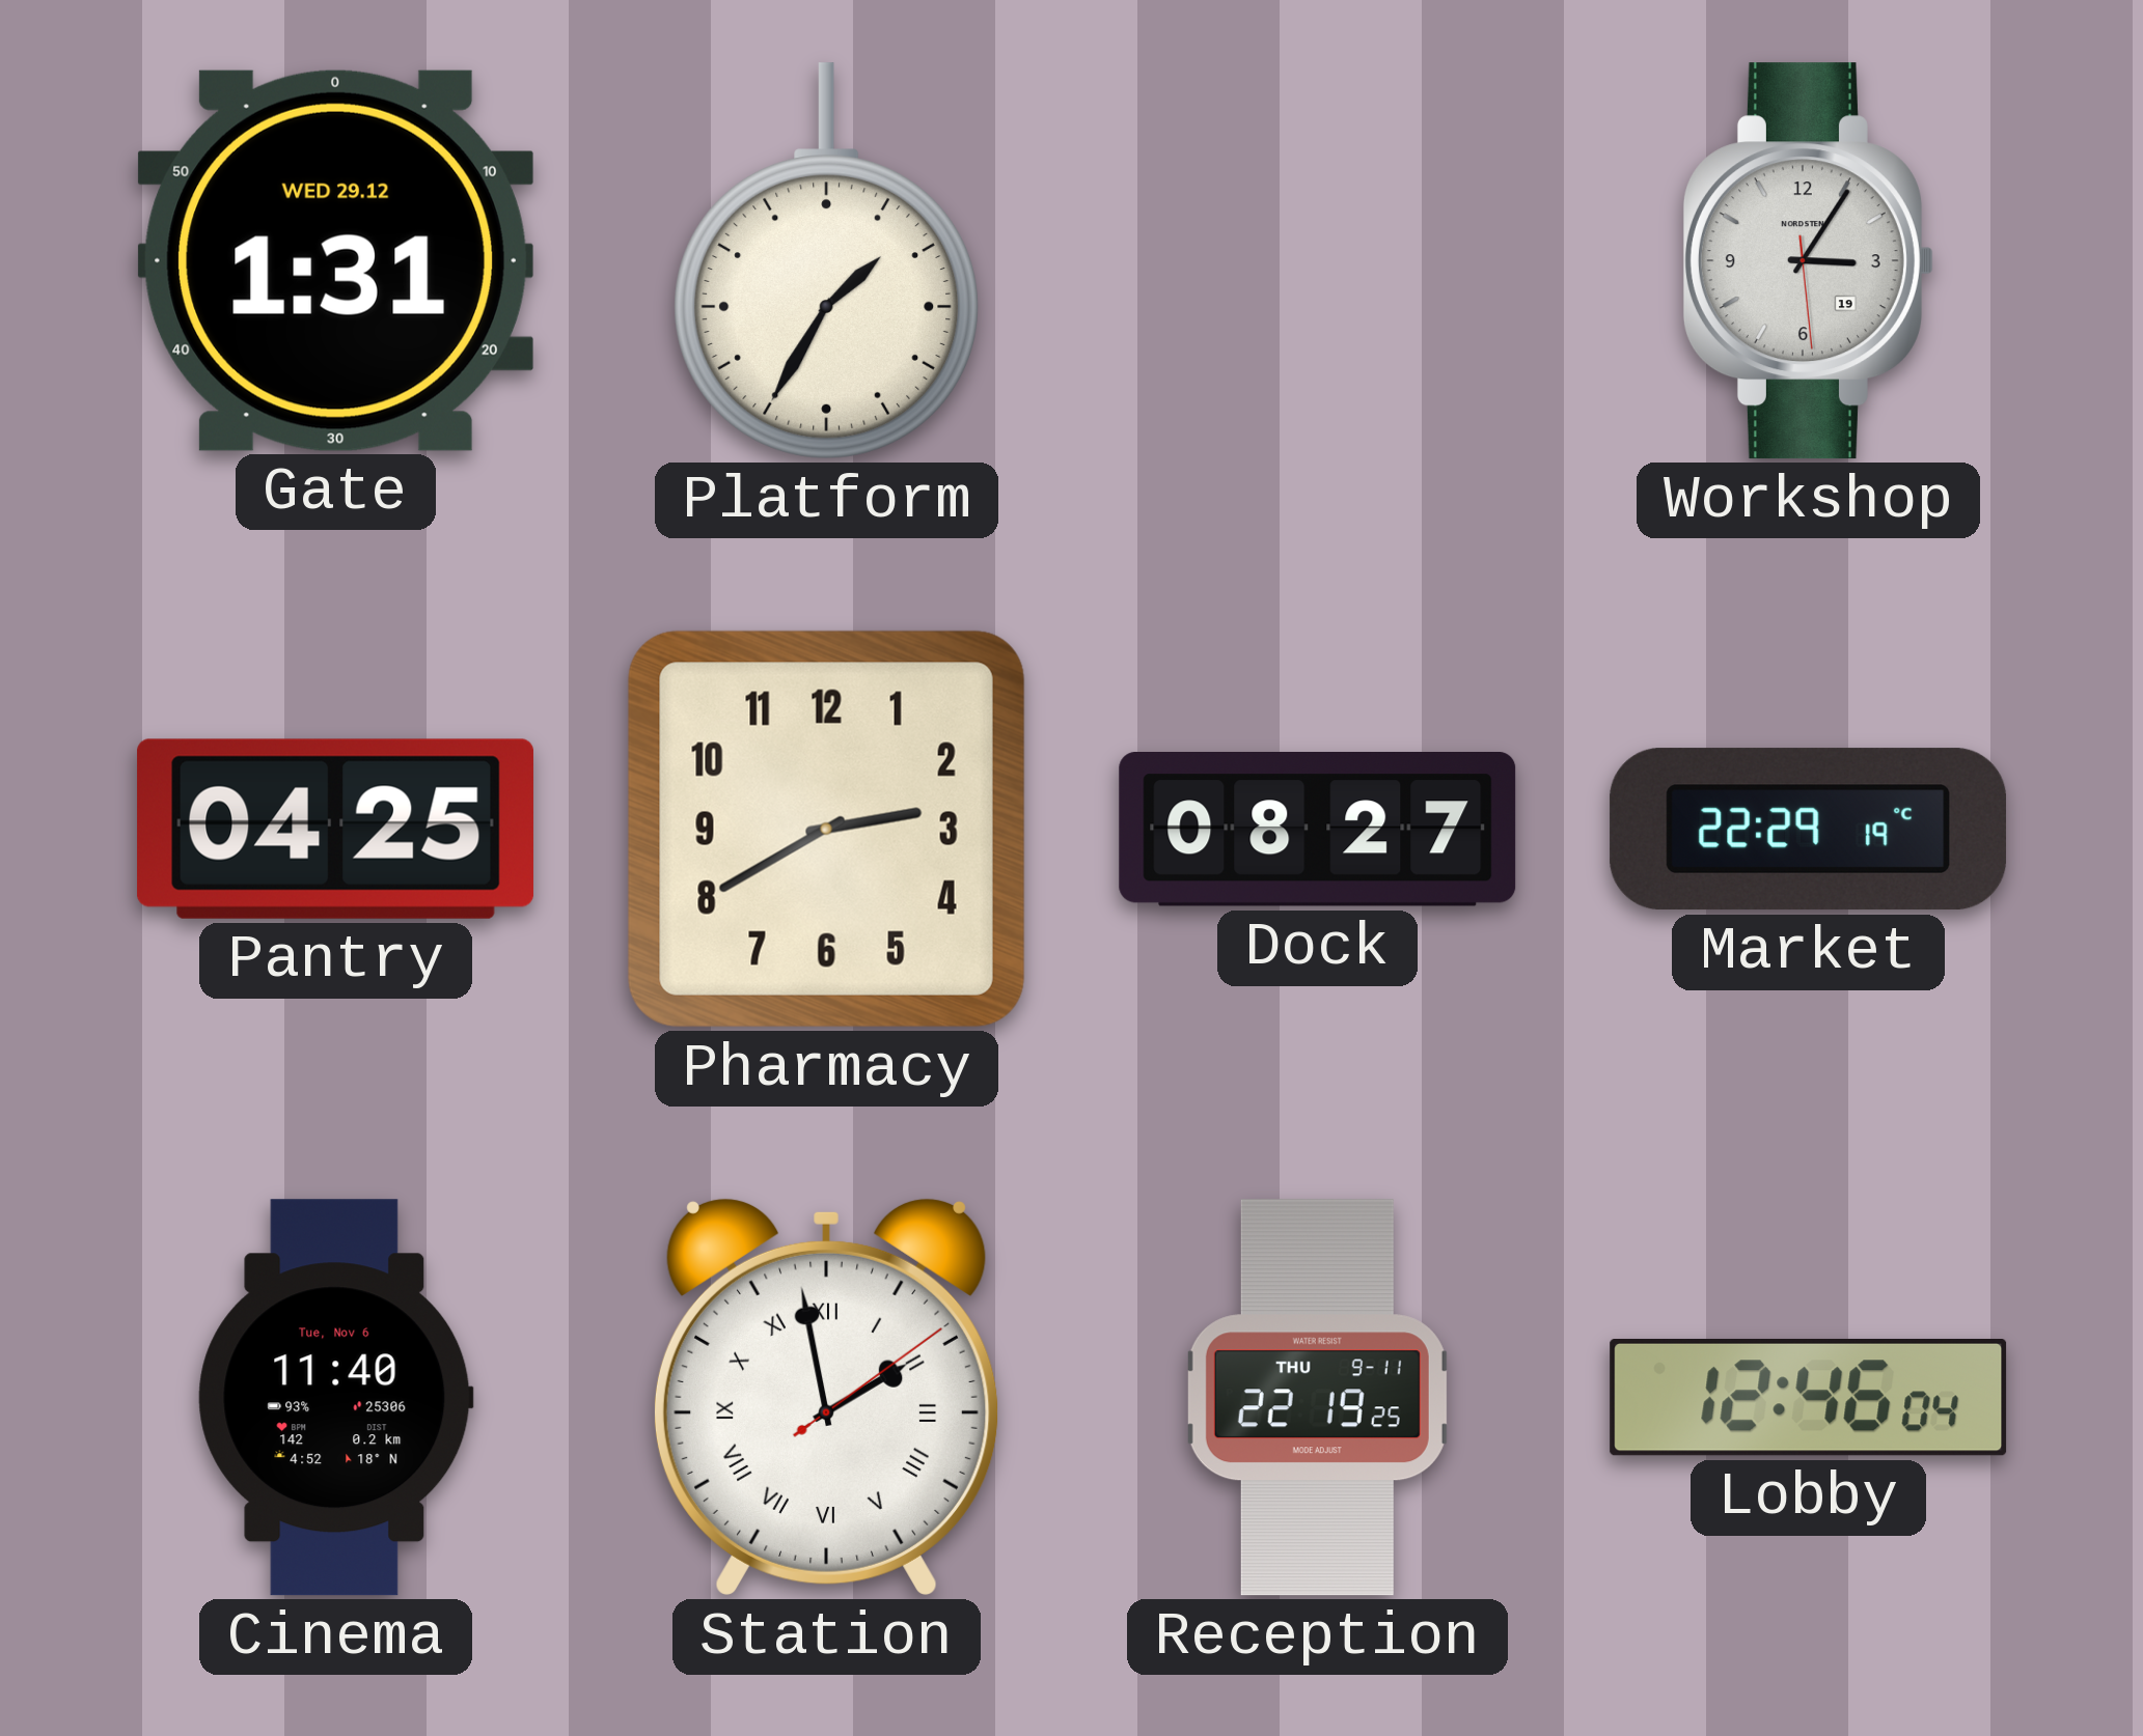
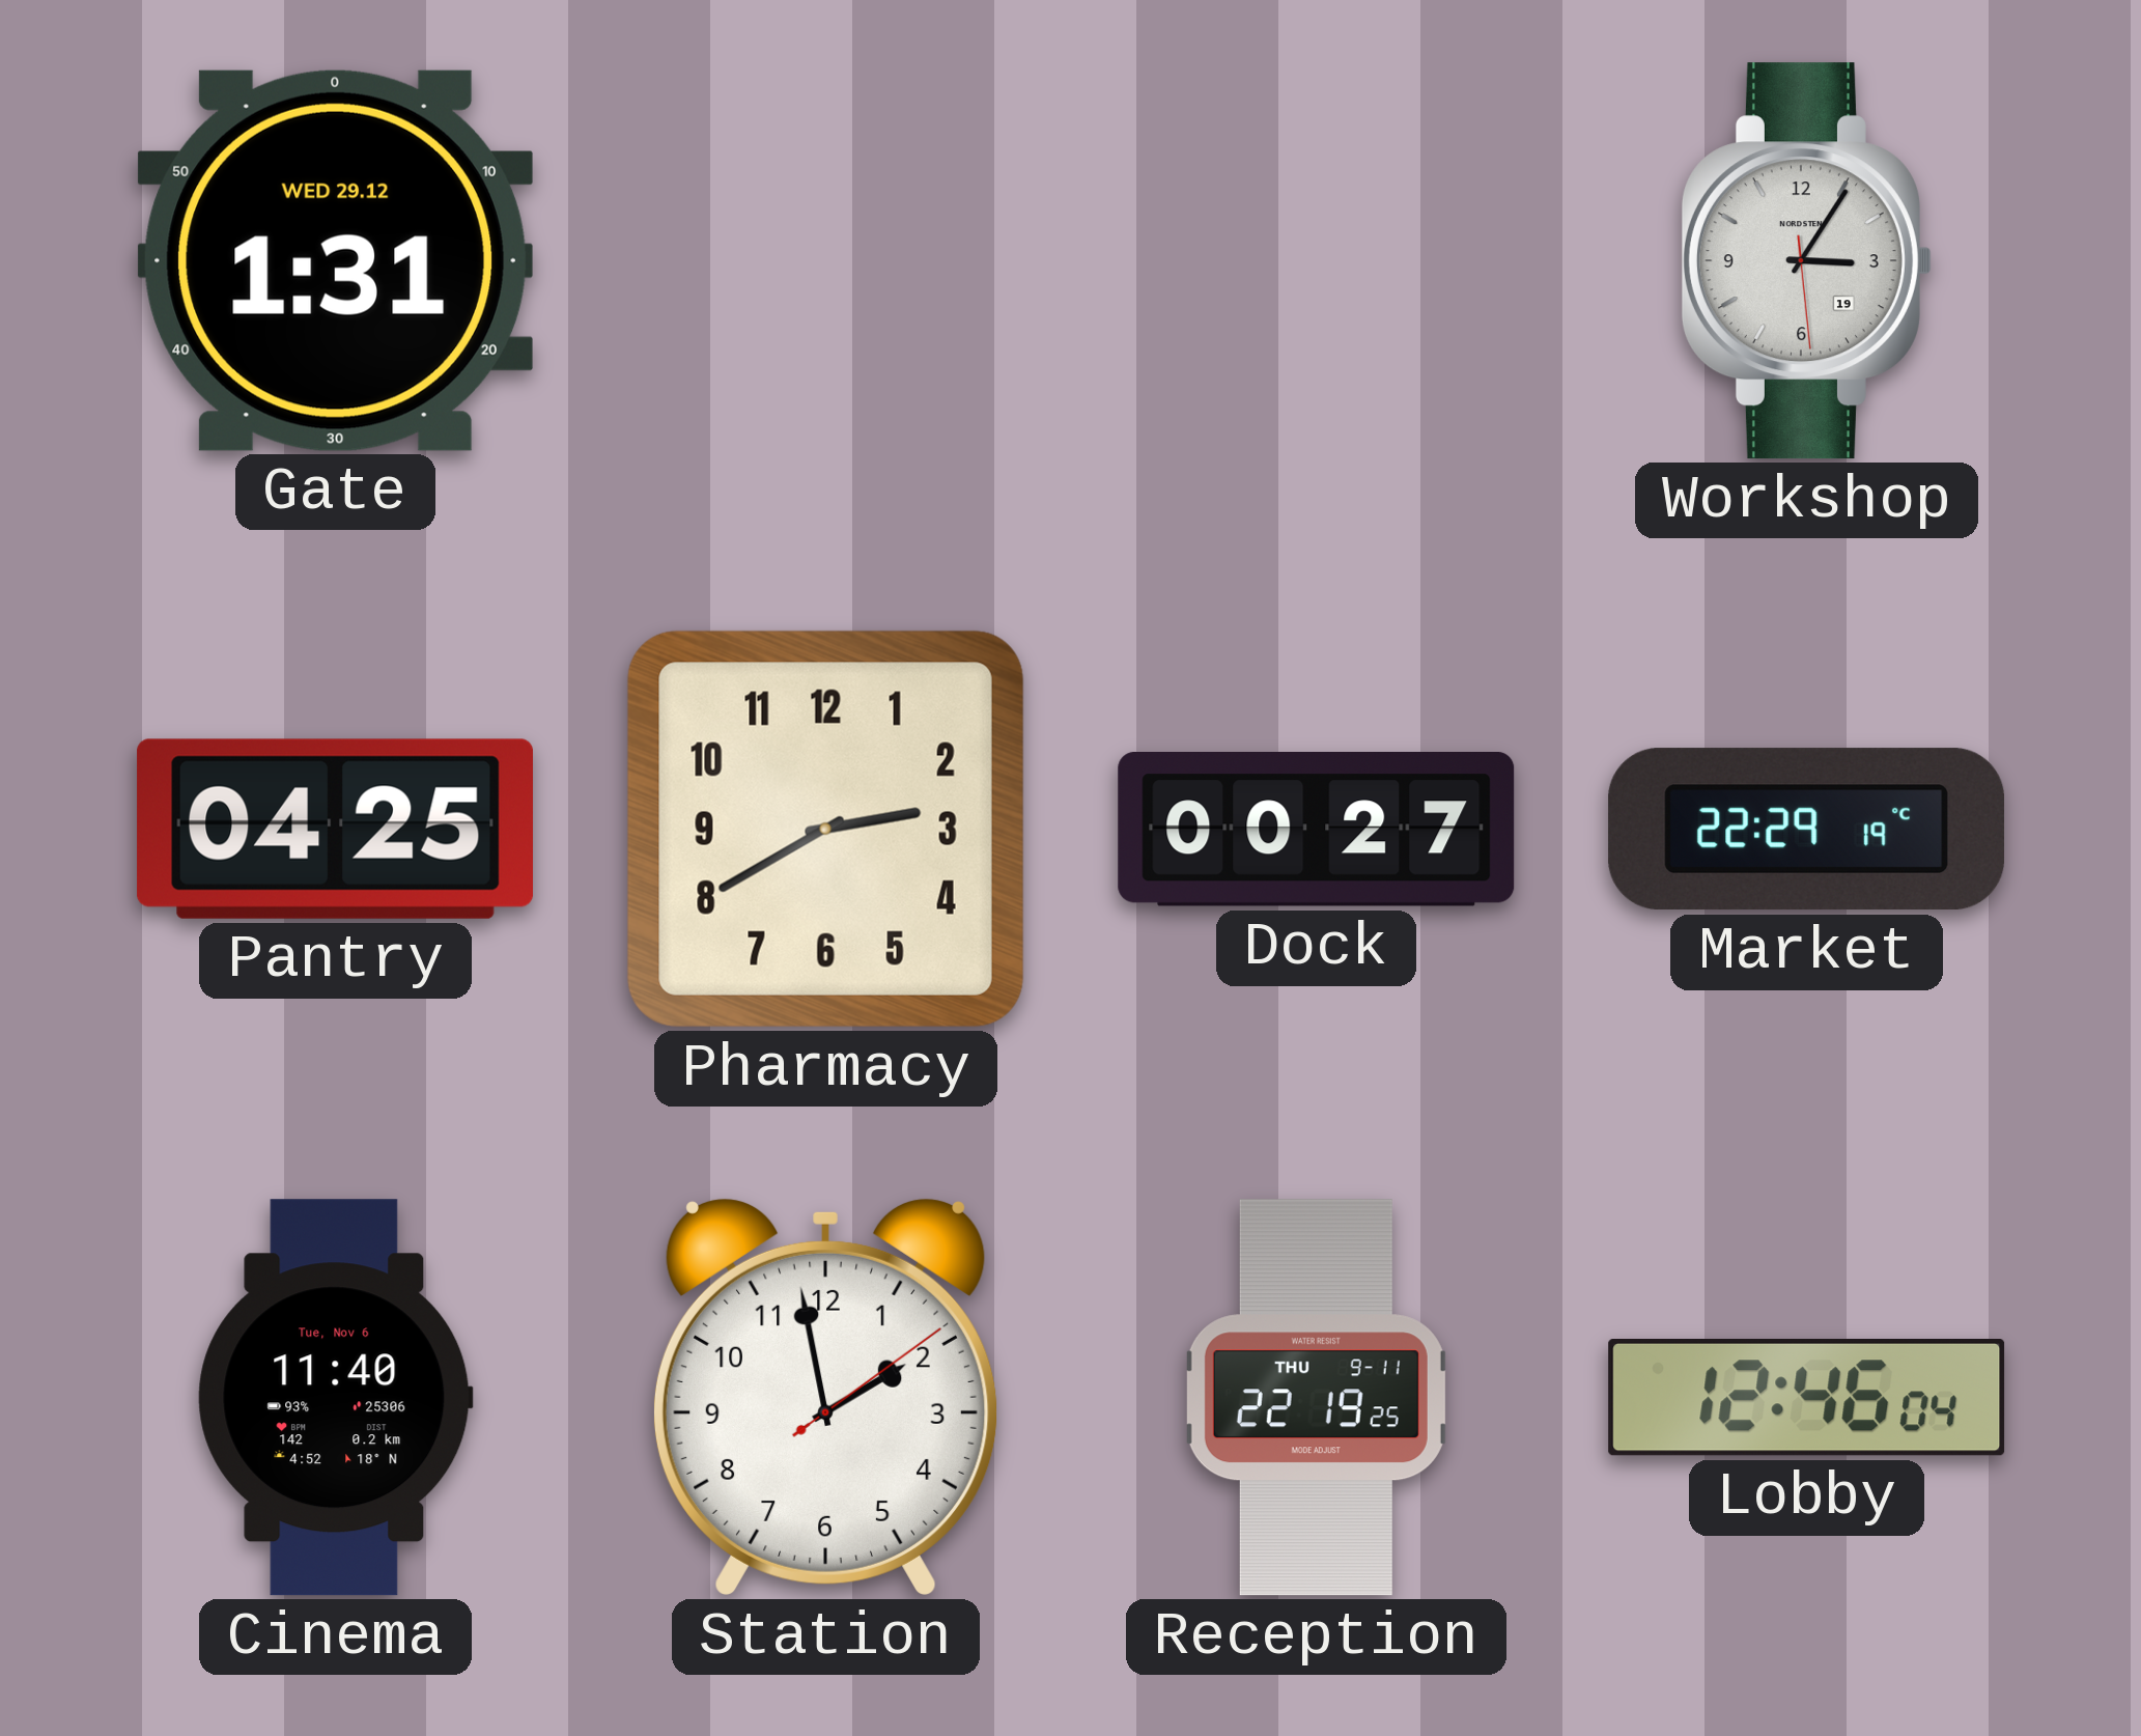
Platform: 1:35 -> none
Dock: 08:27 -> 00:27
Station numerals: Roman -> Arabic
